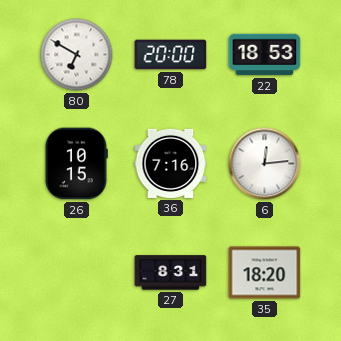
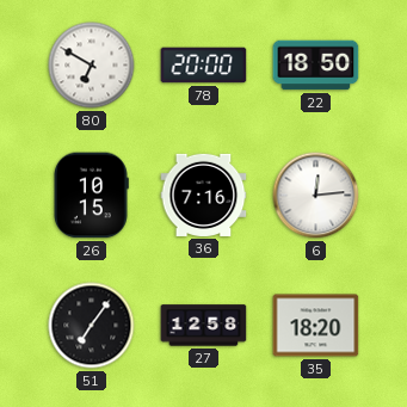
22: 18:53 -> 18:50
51: none -> 7:06
27: 8:31 -> 12:58
